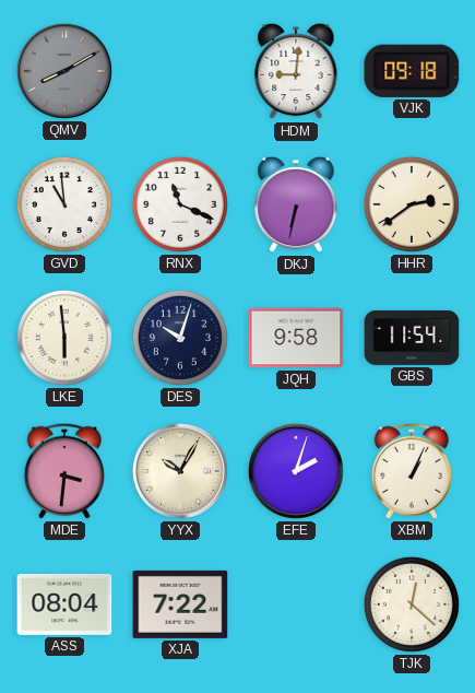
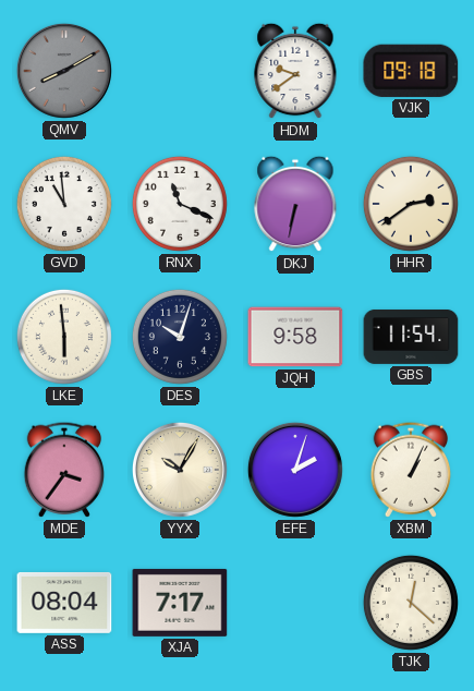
HDM: 9:01 -> 9:39
MDE: 3:31 -> 3:36
XJA: 7:22 -> 7:17
